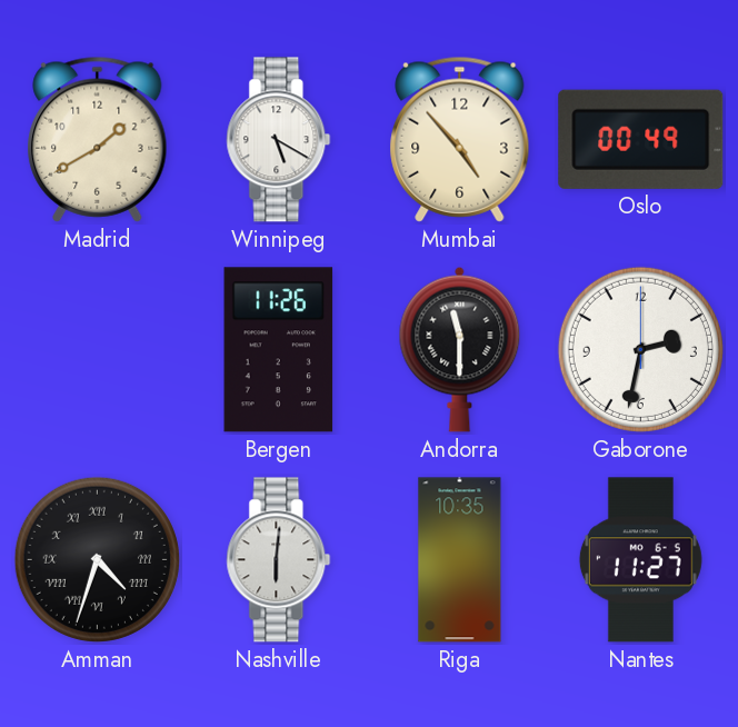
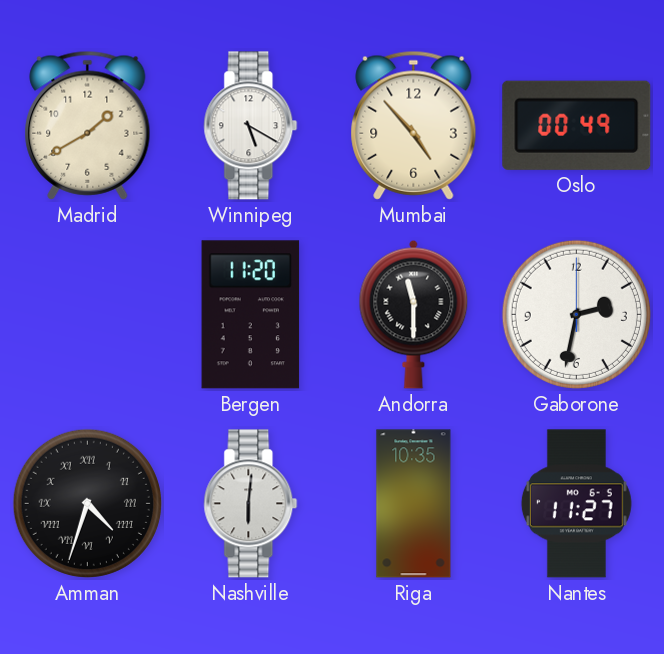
Bergen: 11:26 -> 11:20
